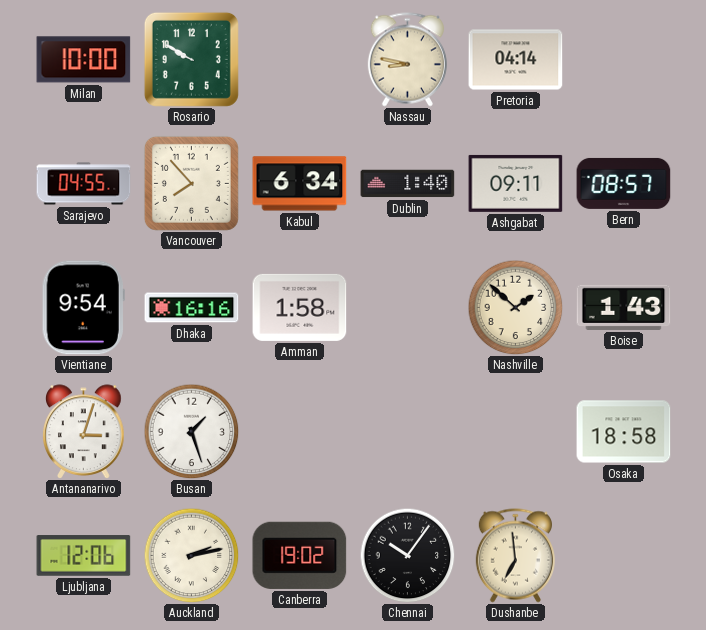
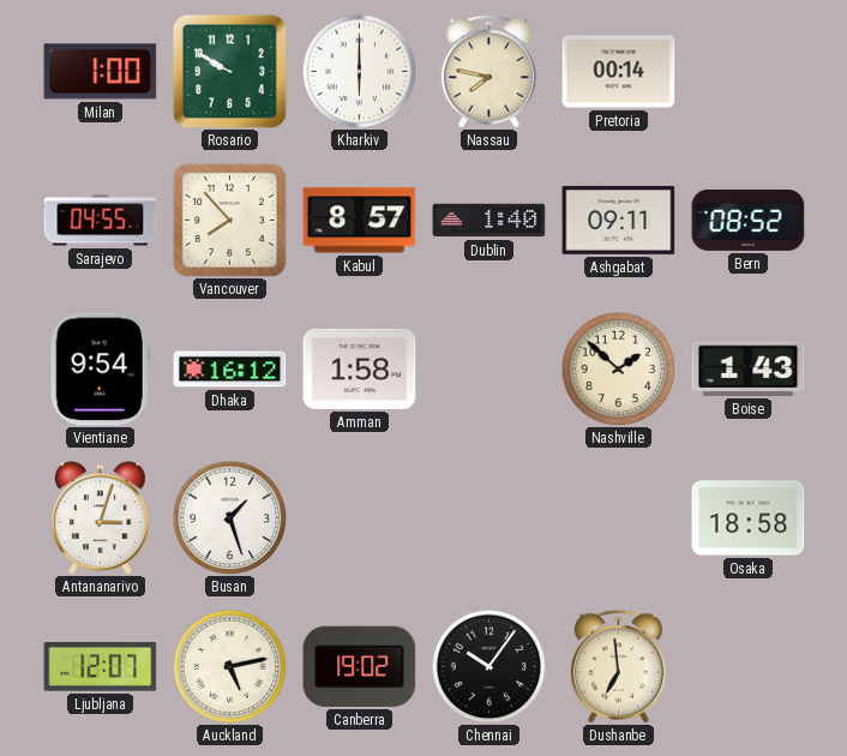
Milan: 10:00 -> 1:00
Kharkiv: none -> 6:00
Nassau: 8:47 -> 7:47
Pretoria: 04:14 -> 00:14
Kabul: 6:34 -> 8:57
Bern: 08:57 -> 08:52
Dhaka: 16:16 -> 16:12
Ljubljana: 12:06 -> 12:07
Auckland: 2:13 -> 5:13
